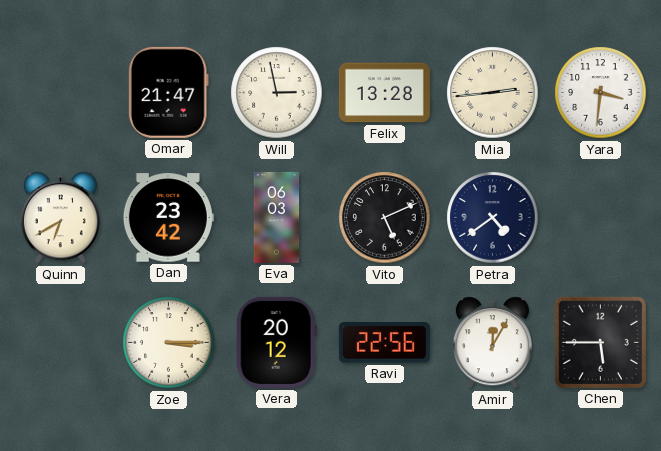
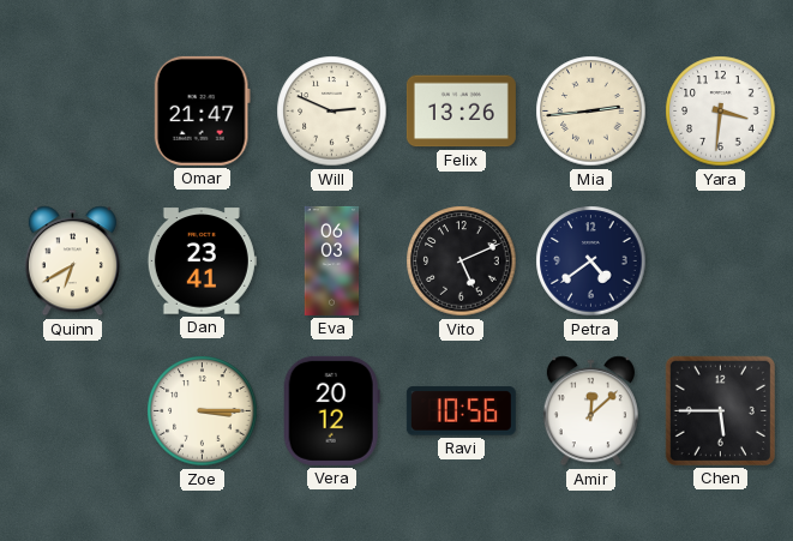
Will: 2:58 -> 2:49
Felix: 13:28 -> 13:26
Dan: 23:42 -> 23:41
Ravi: 22:56 -> 10:56
Amir: 12:05 -> 12:08
